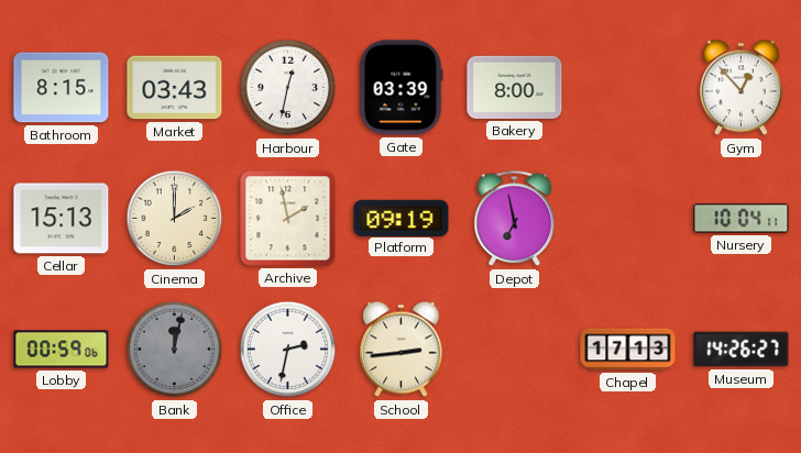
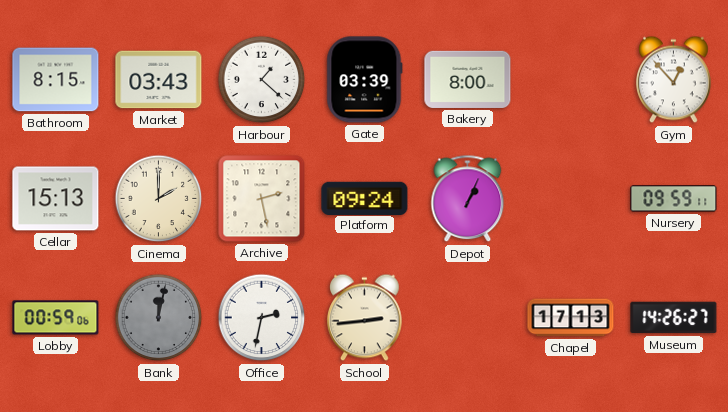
Harbour: 12:32 -> 1:22
Archive: 1:58 -> 2:28
Platform: 09:19 -> 09:24
Depot: 6:58 -> 1:04
Nursery: 10:04 -> 09:59
